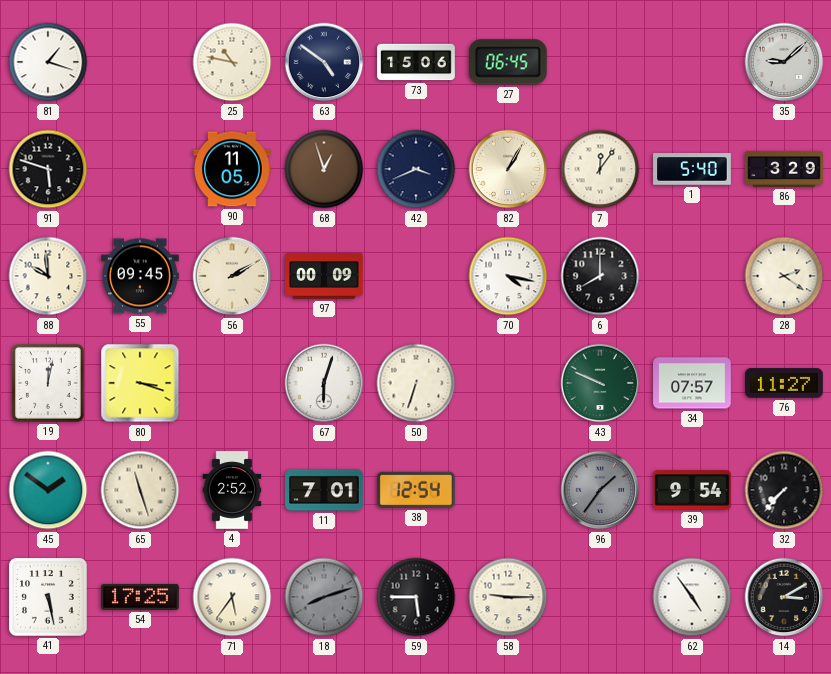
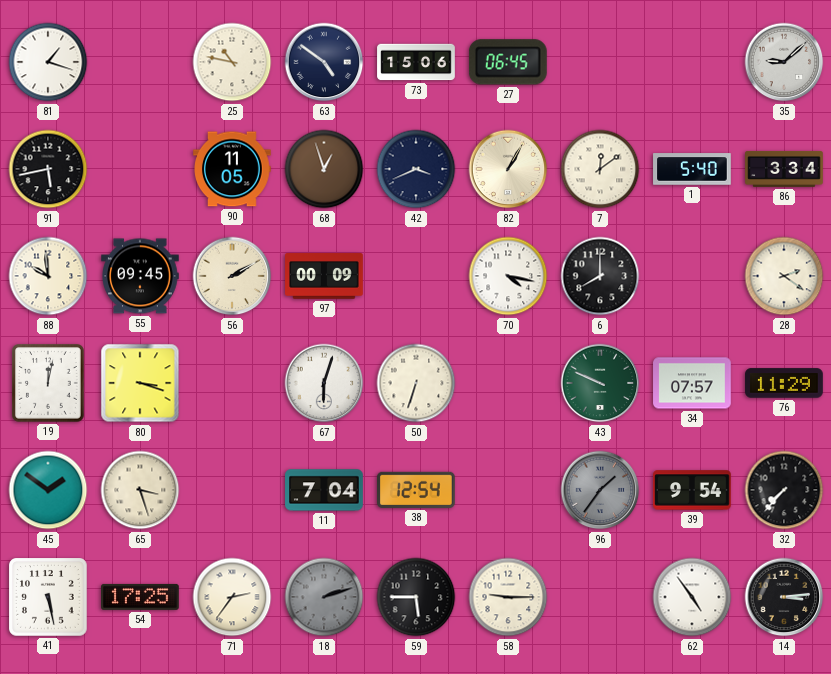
91: 5:48 -> 5:43
7: 12:06 -> 12:09
86: 3:29 -> 3:34
76: 11:27 -> 11:29
65: 11:27 -> 3:27
4: 2:52 -> none
11: 7:01 -> 7:04
71: 5:36 -> 2:36
18: 8:12 -> 2:12
14: 3:10 -> 3:14
